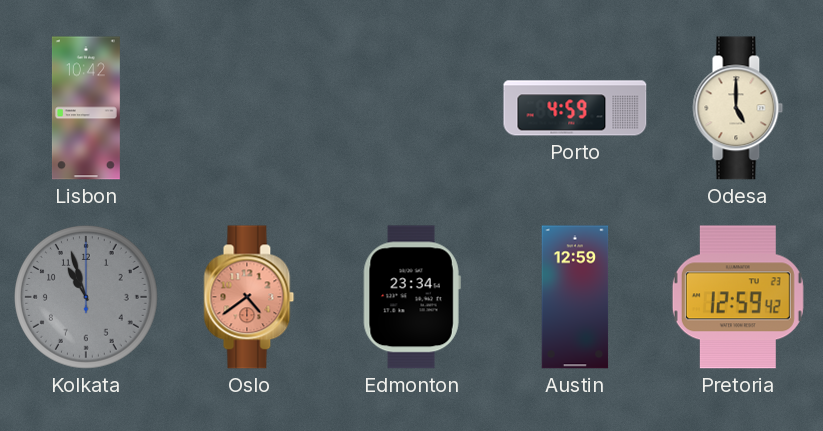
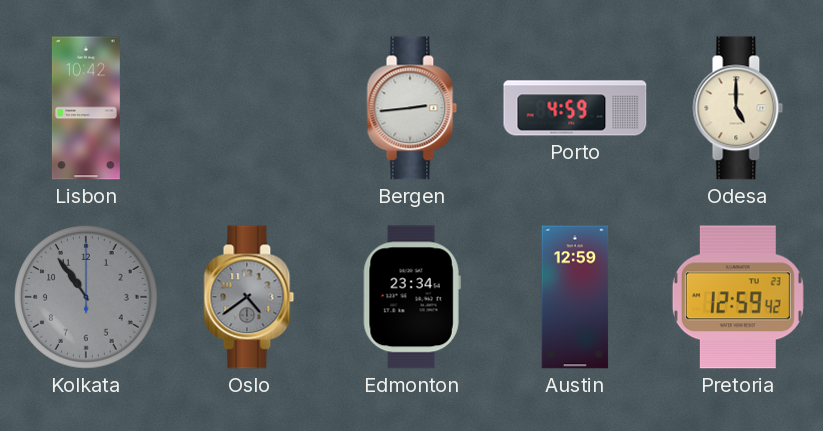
Bergen: none -> 2:44
Kolkata: 10:57 -> 10:54
Oslo dial: salmon -> grey
